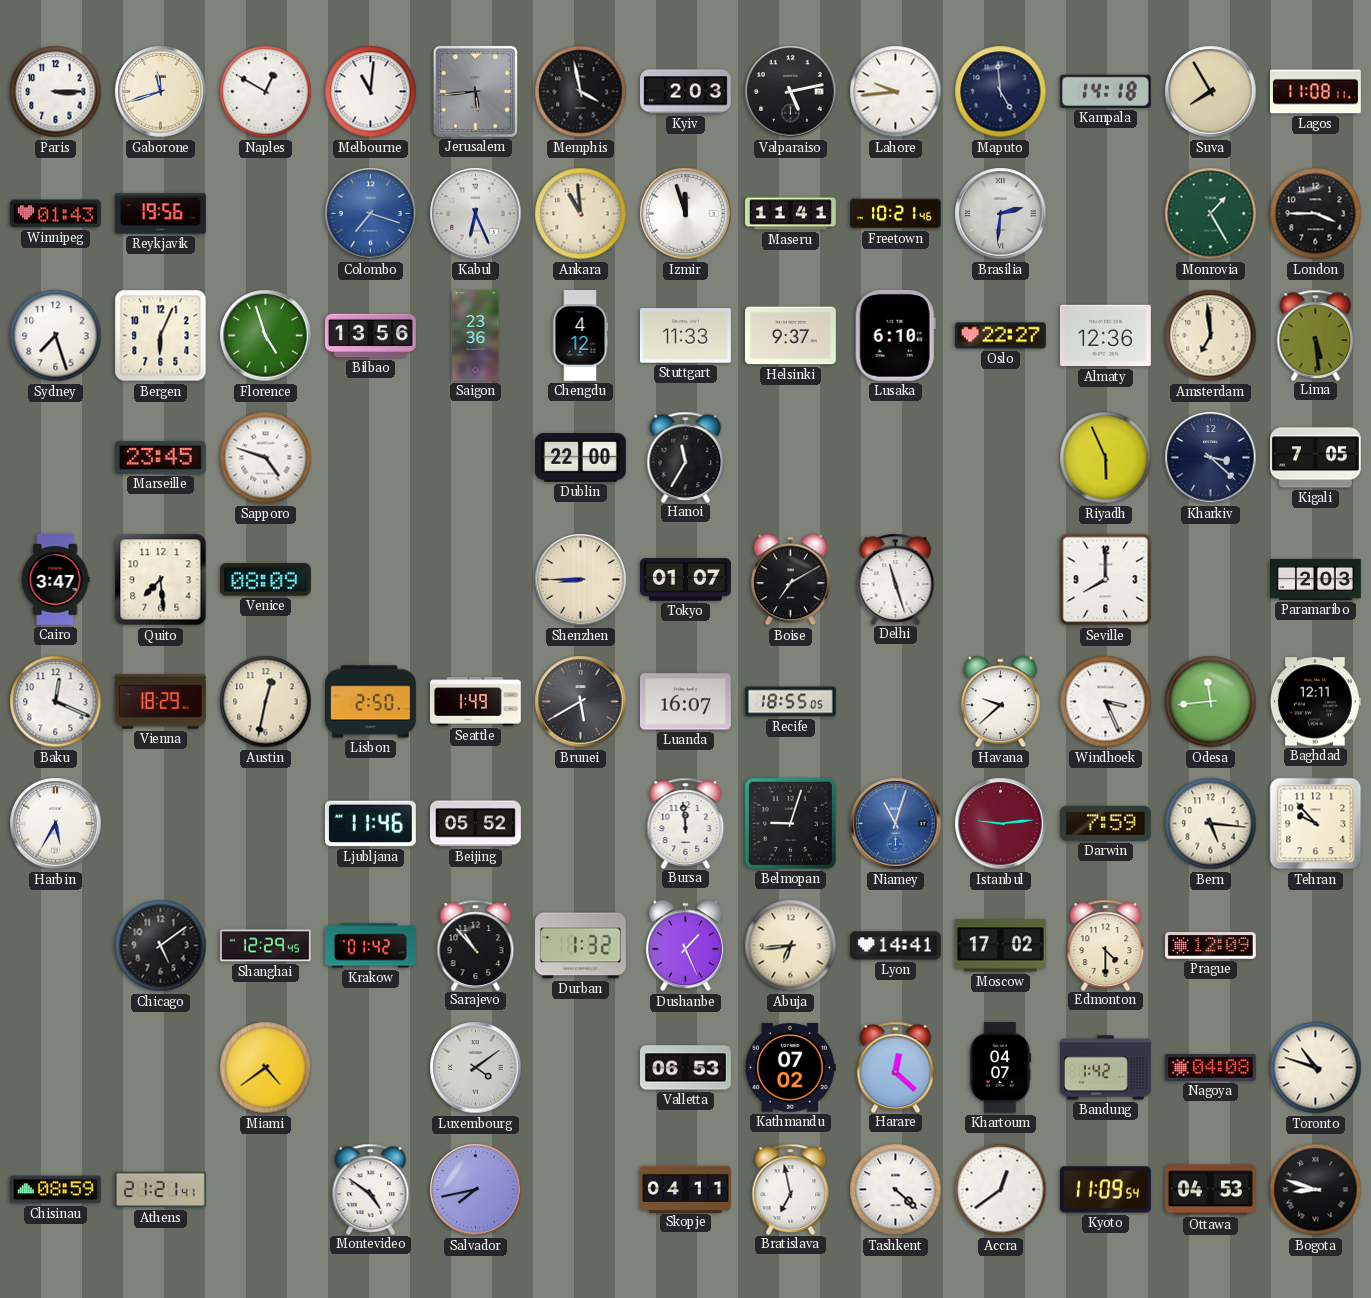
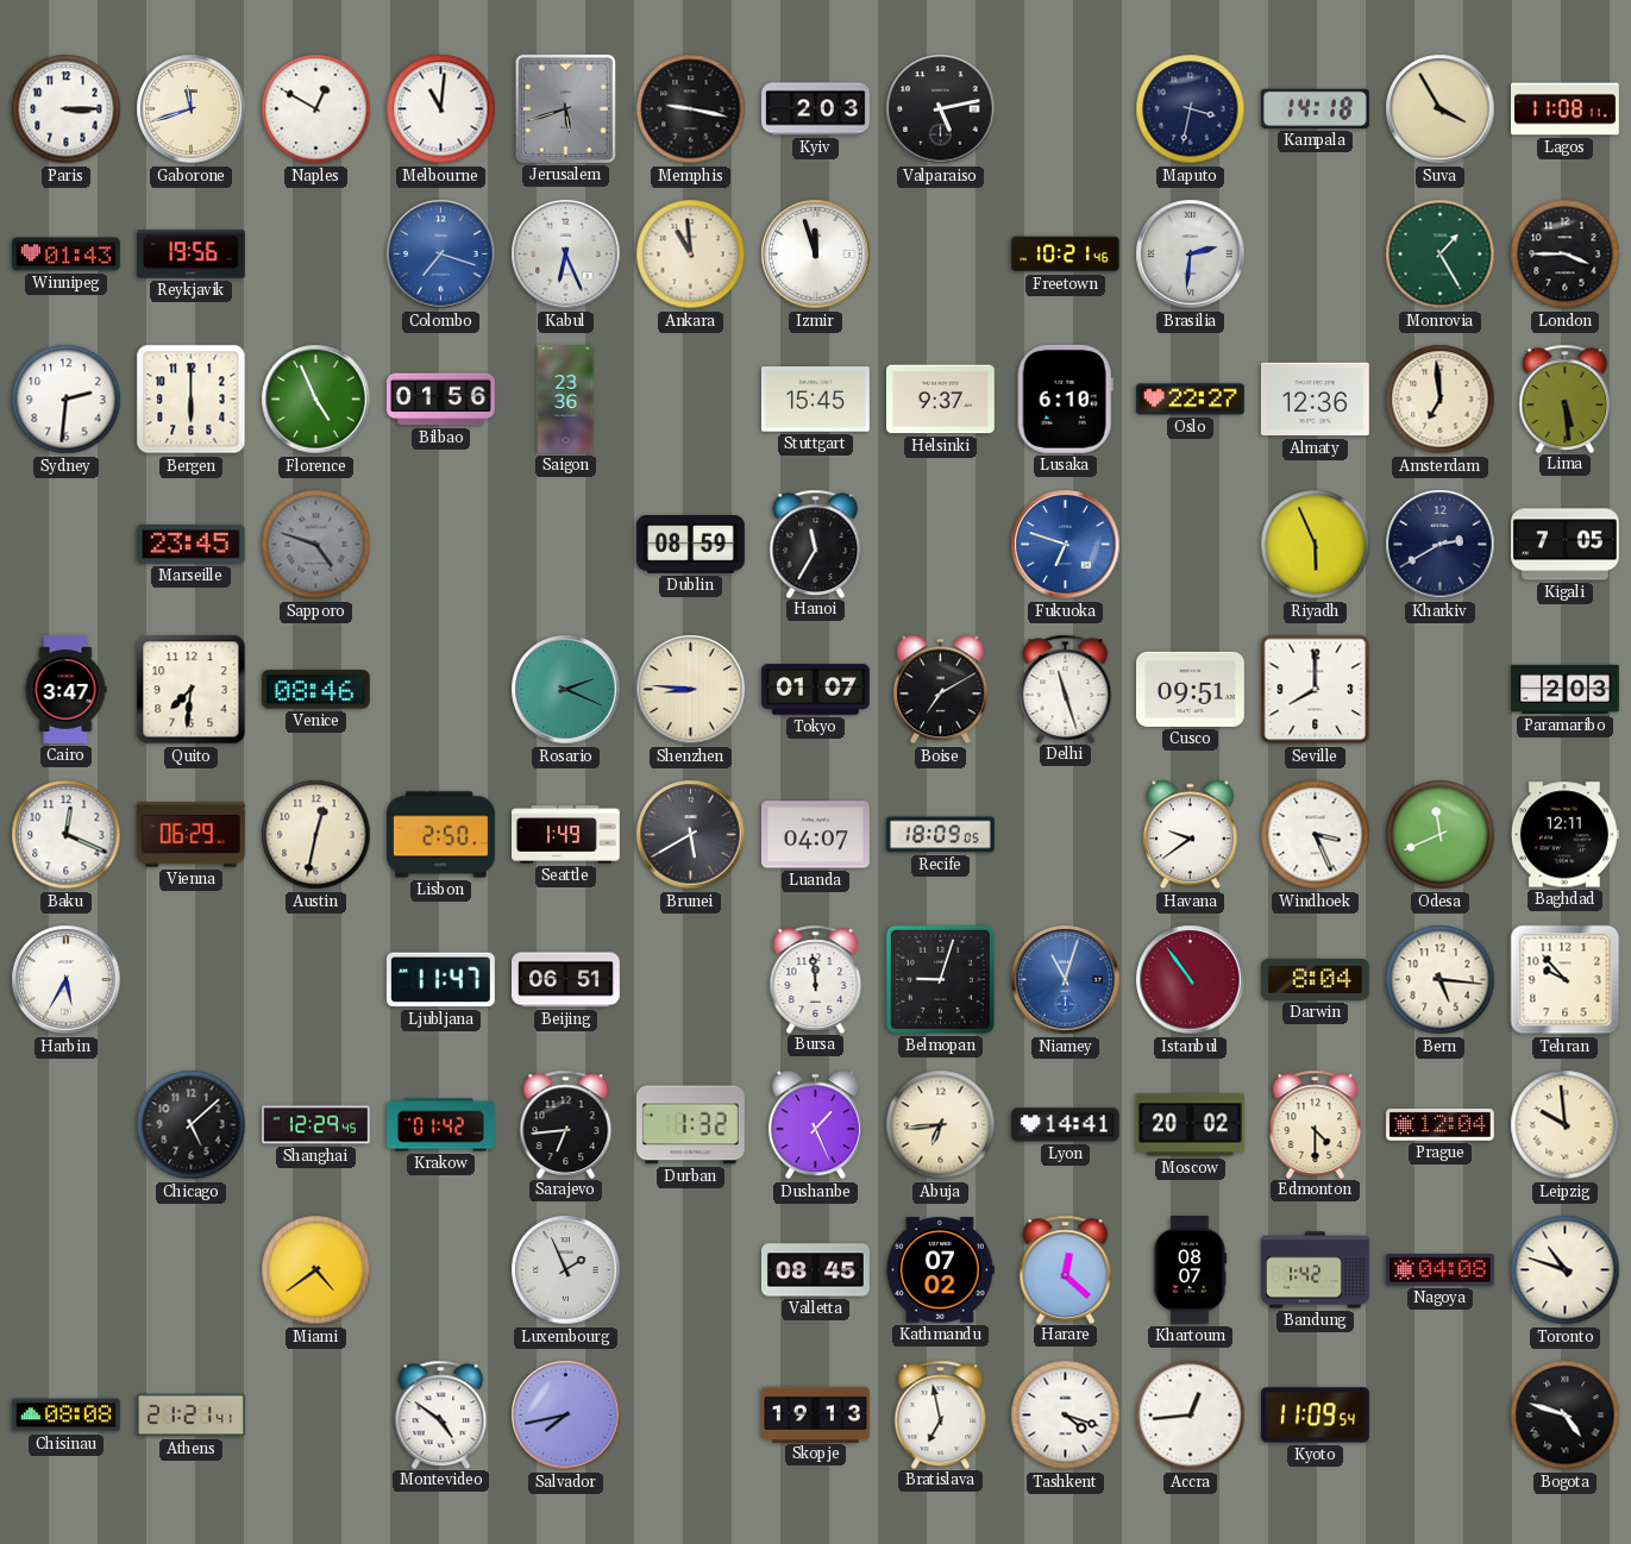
Jerusalem: 5:44 -> 5:42
Memphis: 3:58 -> 9:17
Lahore: 9:44 -> none
Maputo: 4:59 -> 3:32
Suva: 7:55 -> 3:55
Maseru: 11:41 -> none
Sydney: 7:27 -> 2:31
Bergen: 6:04 -> 6:00
Florence: 4:57 -> 4:56
Bilbao: 13:56 -> 01:56
Chengdu: 4:12 -> none
Stuttgart: 11:33 -> 15:45
Sapporo dial: white -> grey
Dublin: 22:00 -> 08:59
Fukuoka: none -> 6:48
Kharkiv: 3:22 -> 2:40
Quito: 7:29 -> 7:31
Venice: 08:09 -> 08:46
Rosario: none -> 2:19
Shenzhen: 8:45 -> 8:46
Cusco: none -> 09:51
Vienna: 18:29 -> 06:29
Luanda: 16:07 -> 04:07
Recife: 18:55 -> 18:09
Havana: 9:38 -> 9:39
Odesa: 11:44 -> 11:41
Ljubljana: 11:46 -> 11:47
Beijing: 05:52 -> 06:51
Istanbul: 9:14 -> 10:54
Darwin: 7:59 -> 8:04
Chicago: 5:09 -> 5:08
Sarajevo: 10:53 -> 6:44
Moscow: 17:02 -> 20:02
Prague: 12:09 -> 12:04
Leipzig: none -> 9:59
Luxembourg: 4:09 -> 1:56
Valletta: 06:53 -> 08:45
Khartoum: 04:07 -> 08:07
Chisinau: 08:59 -> 08:08
Skopje: 04:11 -> 19:13
Tashkent: 4:22 -> 4:18
Accra: 12:39 -> 12:44
Ottawa: 04:53 -> none
Bogota: 8:48 -> 4:48
